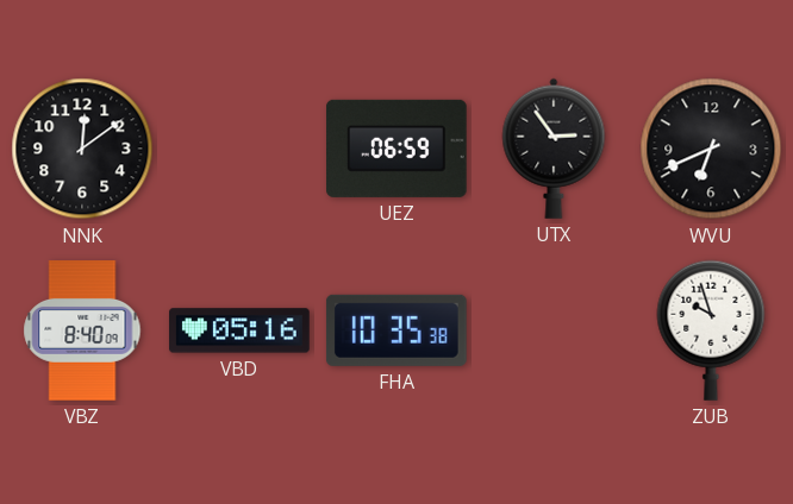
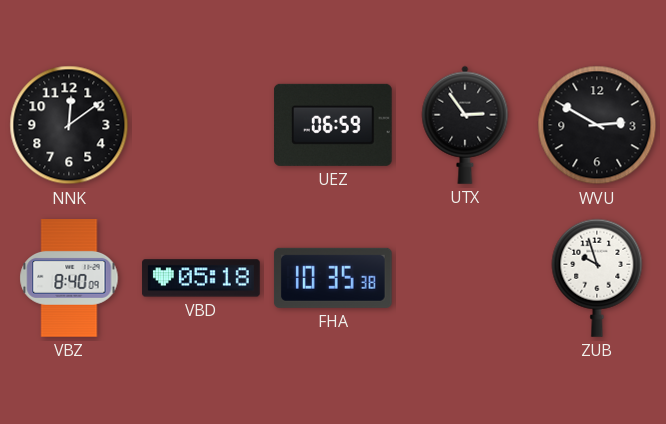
WVU: 6:41 -> 2:50
VBD: 05:16 -> 05:18
